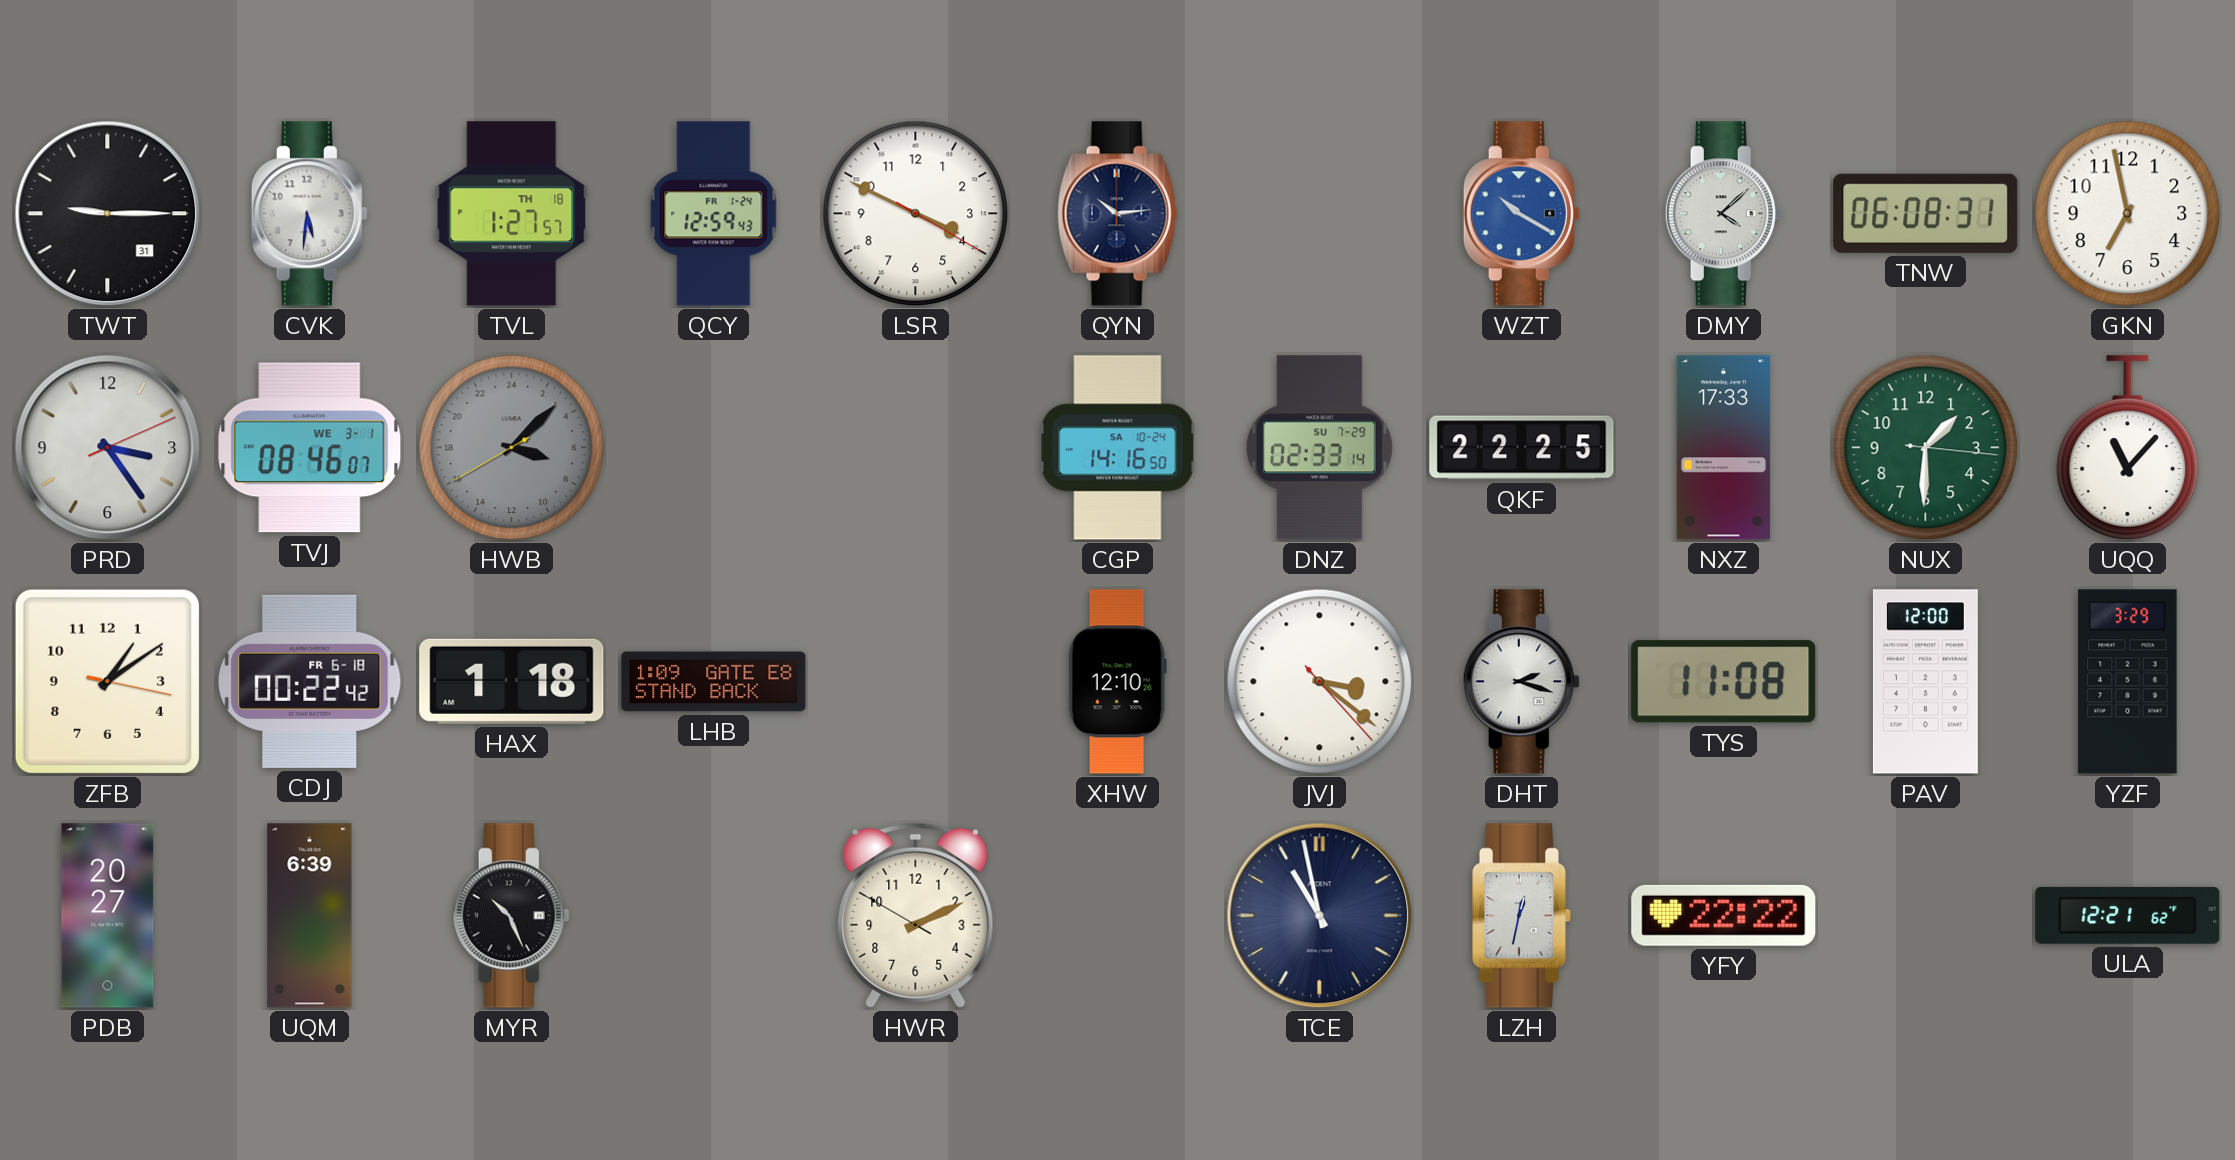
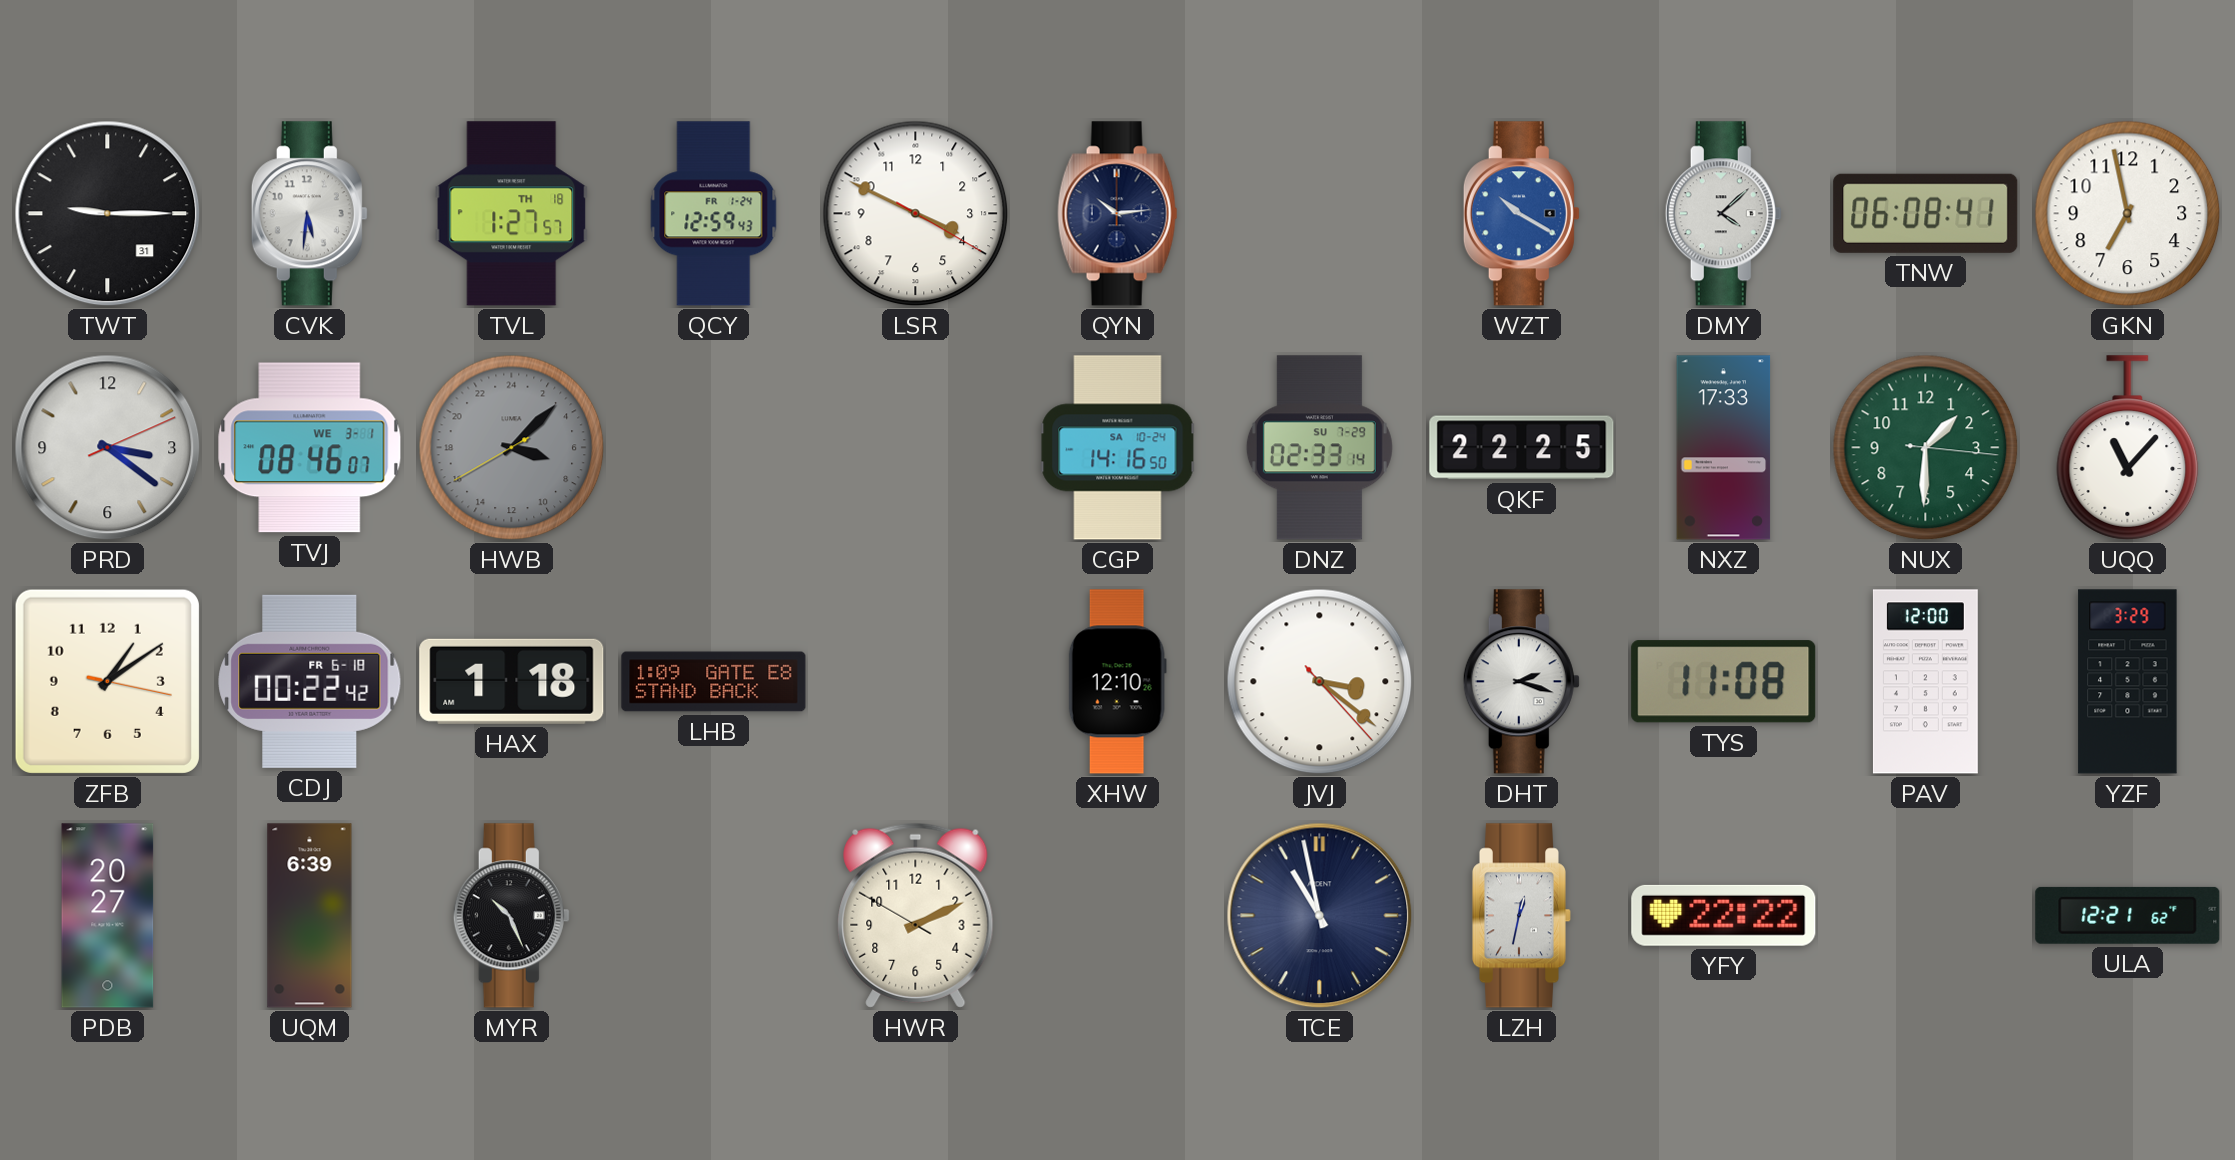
TNW: 06:08:31 -> 06:08:41
PRD: 3:24 -> 3:21
